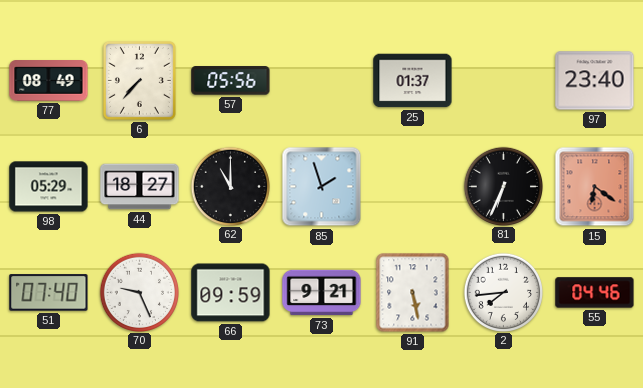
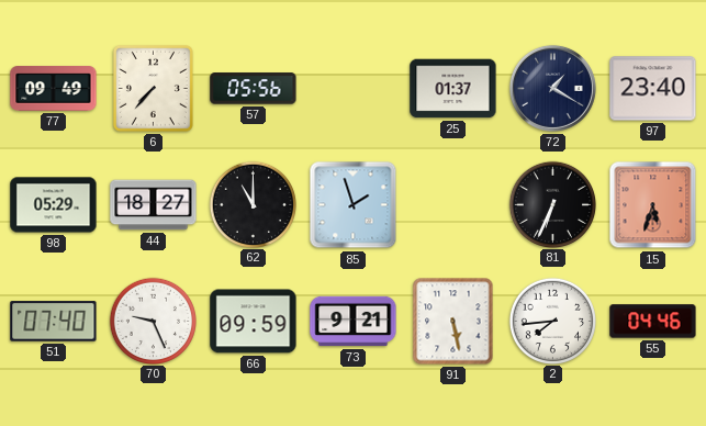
77: 08:49 -> 09:49
72: none -> 1:20
15: 6:21 -> 5:33
